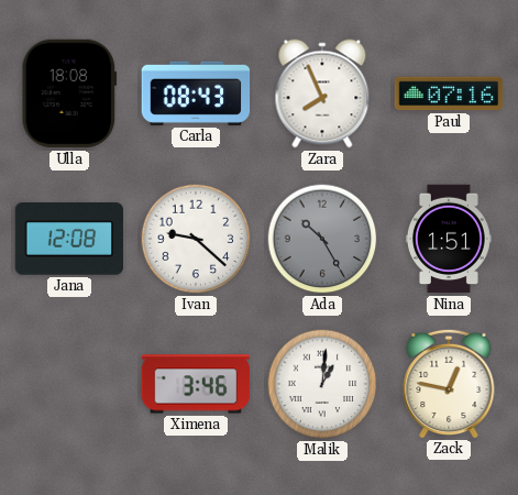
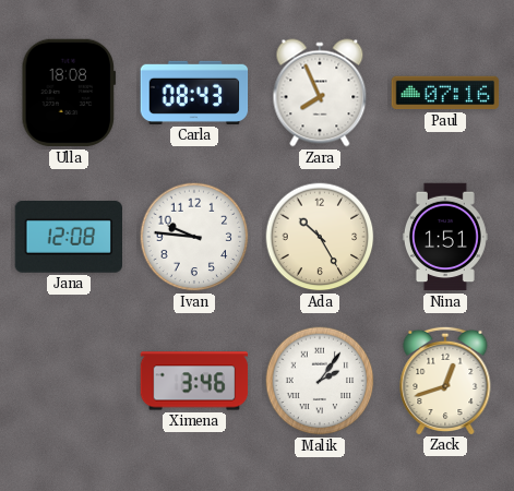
Ivan: 9:22 -> 9:46
Ada dial: grey -> cream
Malik: 1:01 -> 2:06
Zack: 12:47 -> 12:42
